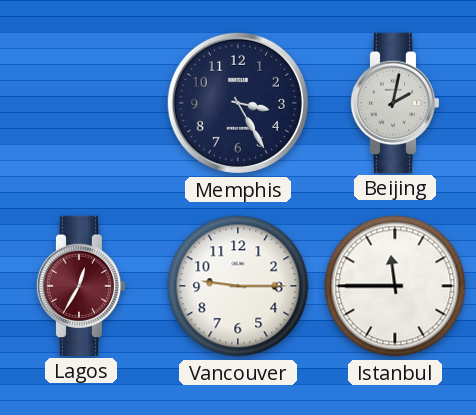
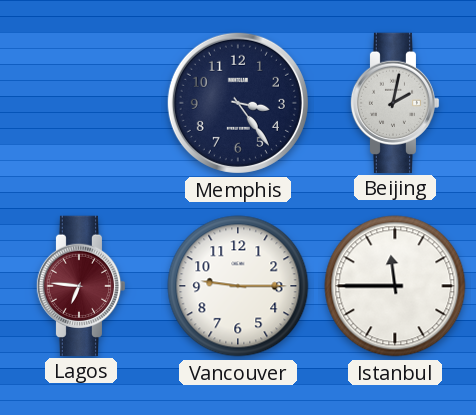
Memphis: 3:25 -> 3:24
Lagos: 12:35 -> 6:46
